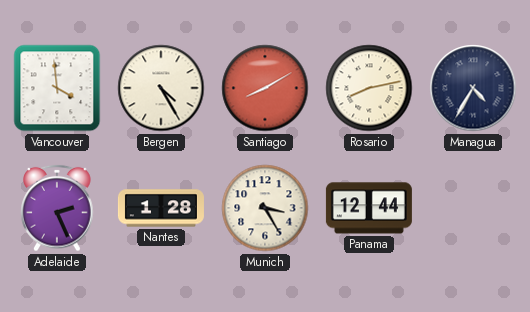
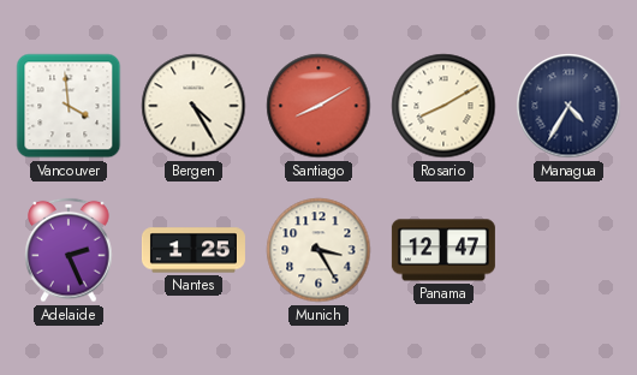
Rosario: 8:13 -> 8:10
Nantes: 1:28 -> 1:25
Panama: 12:44 -> 12:47
